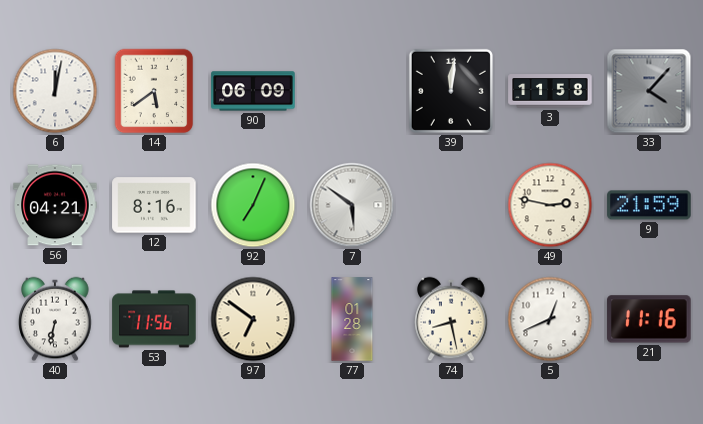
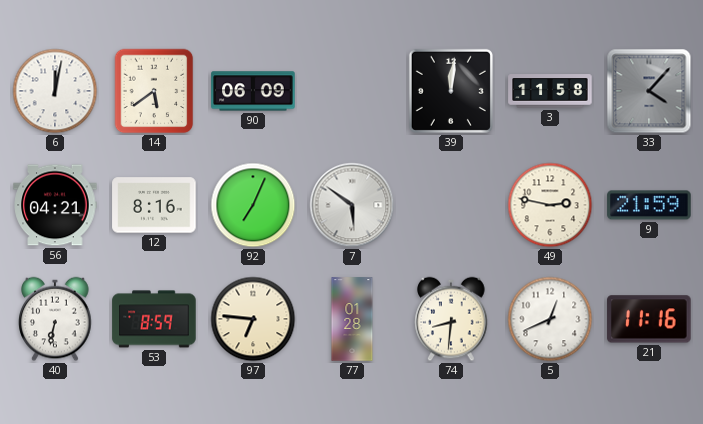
53: 11:56 -> 8:59
97: 6:51 -> 6:46
74: 8:28 -> 8:31
